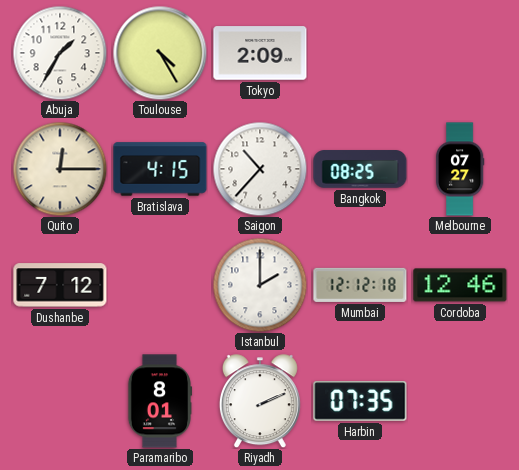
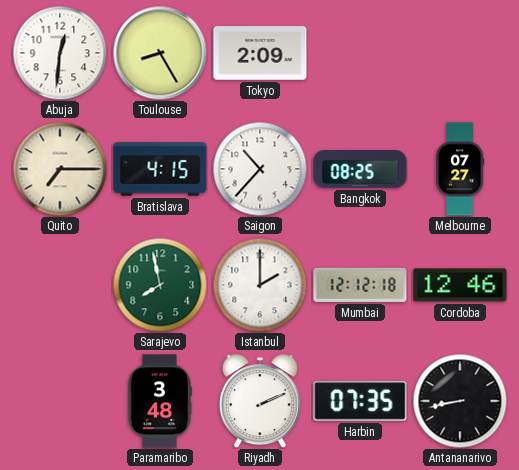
Abuja: 1:35 -> 12:31
Toulouse: 4:25 -> 8:25
Quito: 12:15 -> 7:15
Dushanbe: 7:12 -> none
Sarajevo: none -> 7:58
Paramaribo: 8:01 -> 3:48
Antananarivo: none -> 8:43
